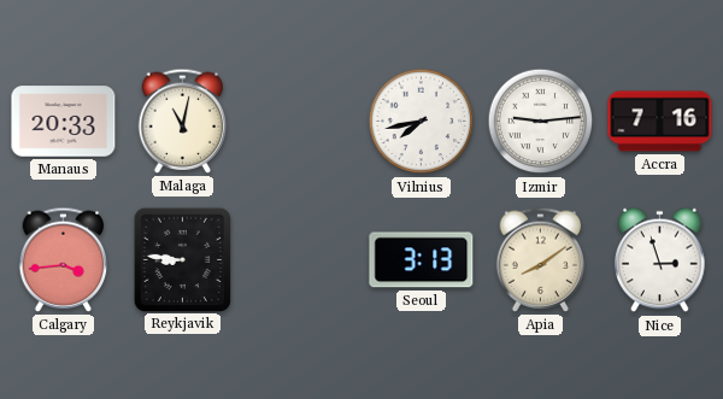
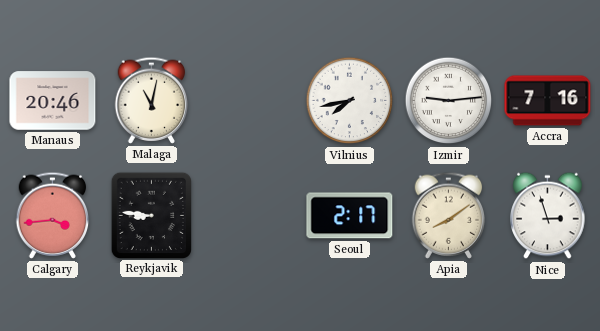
Manaus: 20:33 -> 20:46
Seoul: 3:13 -> 2:17
